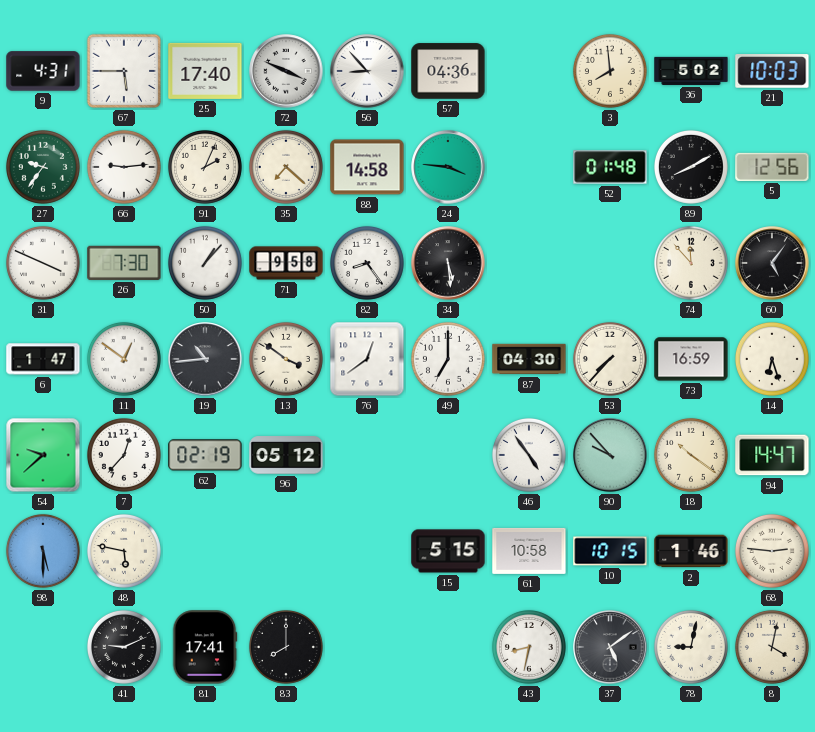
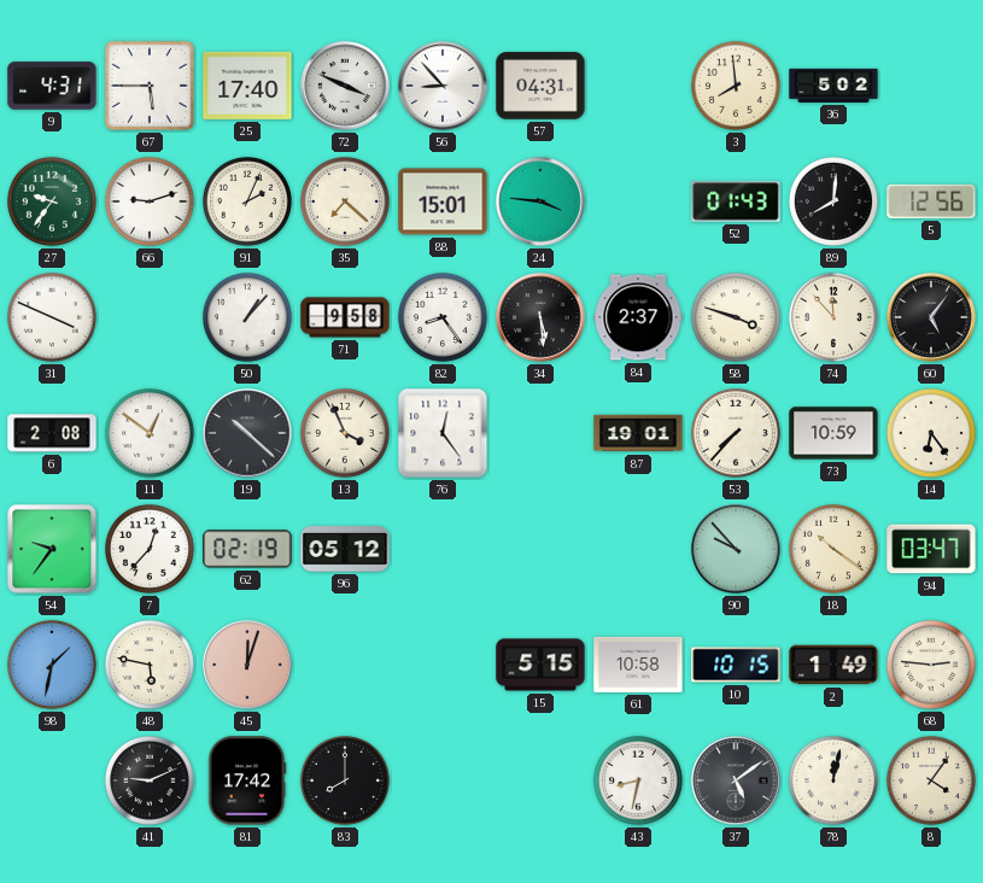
57: 04:36 -> 04:31
21: 10:03 -> none
66: 9:14 -> 9:12
88: 14:58 -> 15:01
52: 01:48 -> 01:43
89: 8:10 -> 8:01
26: 7:30 -> none
84: none -> 2:37
58: none -> 3:48
6: 1:47 -> 2:08
19: 10:44 -> 10:22
13: 3:51 -> 3:56
76: 12:39 -> 12:24
49: 7:00 -> none
87: 04:30 -> 19:01
73: 16:59 -> 10:59
14: 6:27 -> 6:24
54: 9:38 -> 9:36
46: 4:54 -> none
94: 14:47 -> 03:47
98: 5:30 -> 1:32
45: none -> 12:03
2: 1:46 -> 1:49
81: 17:41 -> 17:42
78: 9:02 -> 12:02
8: 4:02 -> 4:06
